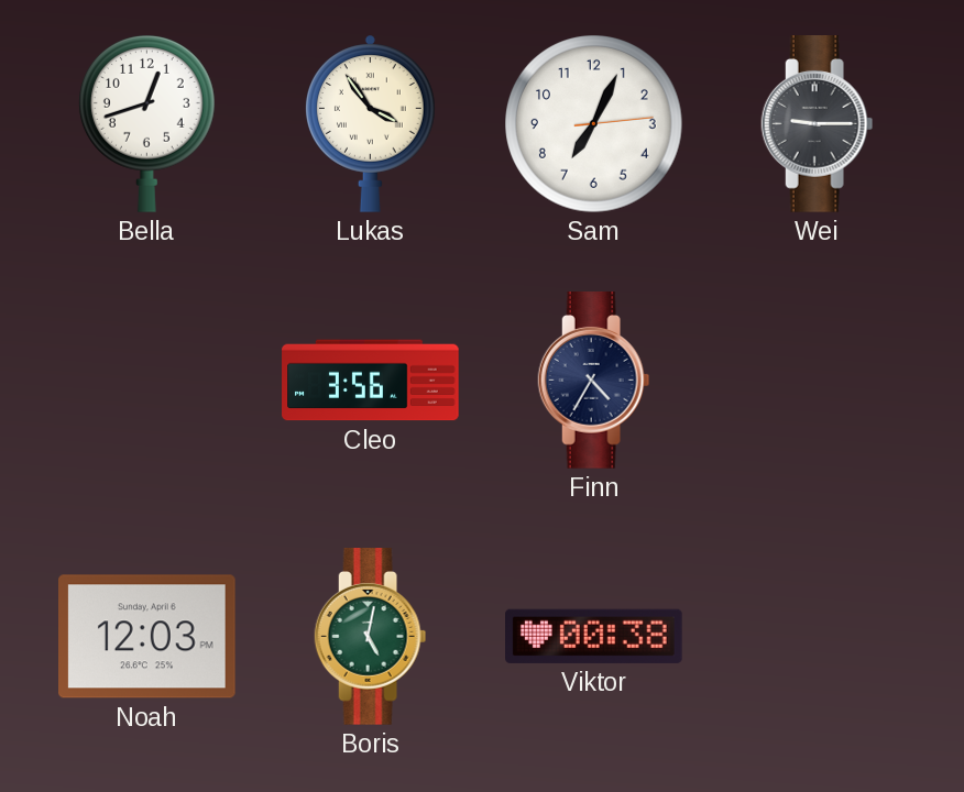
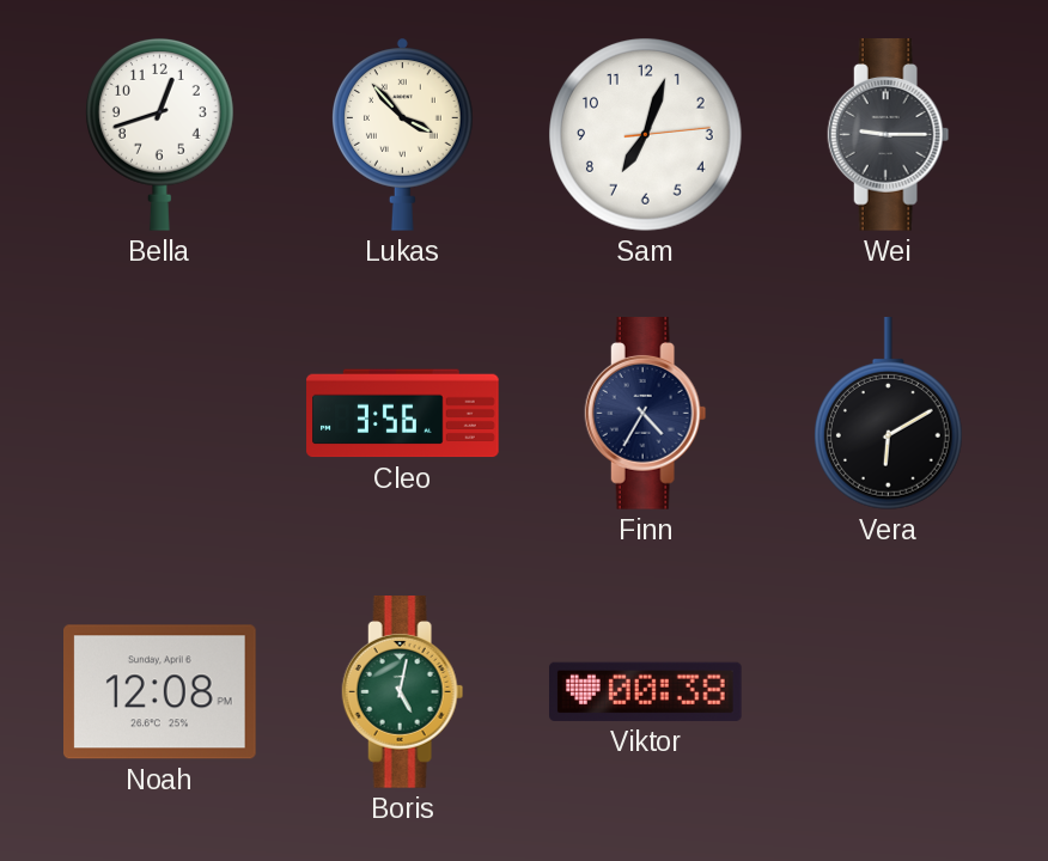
Lukas: 3:54 -> 3:53
Sam: 7:04 -> 7:03
Vera: none -> 6:10
Noah: 12:03 -> 12:08
